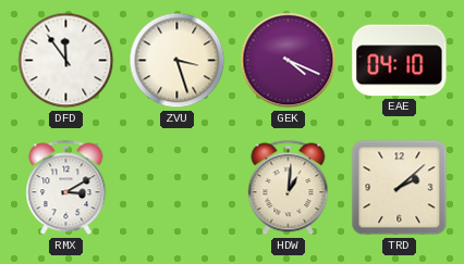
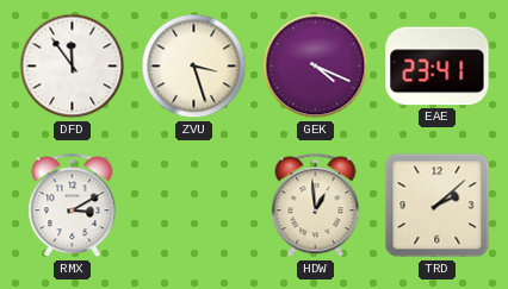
EAE: 04:10 -> 23:41
HDW: 1:01 -> 12:59
